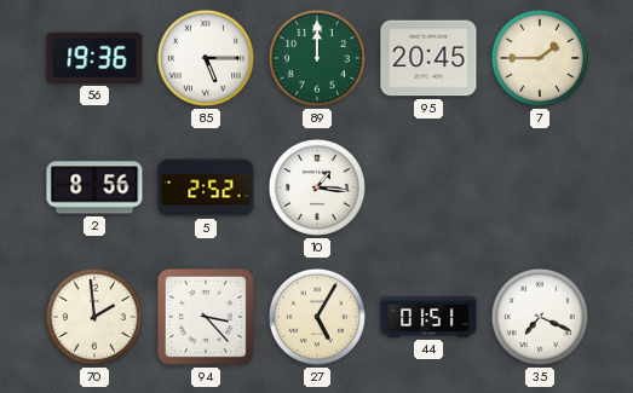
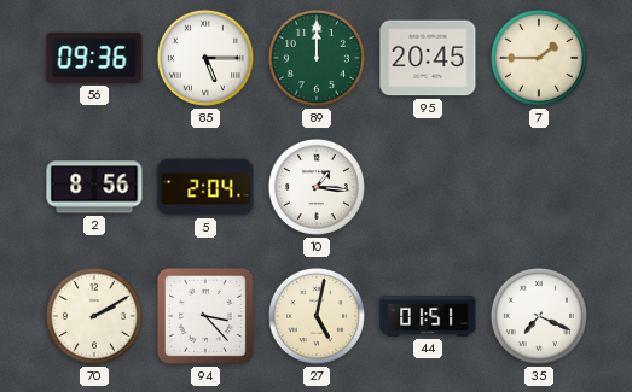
56: 19:36 -> 09:36
5: 2:52 -> 2:04
70: 1:59 -> 2:10
27: 5:05 -> 5:02
